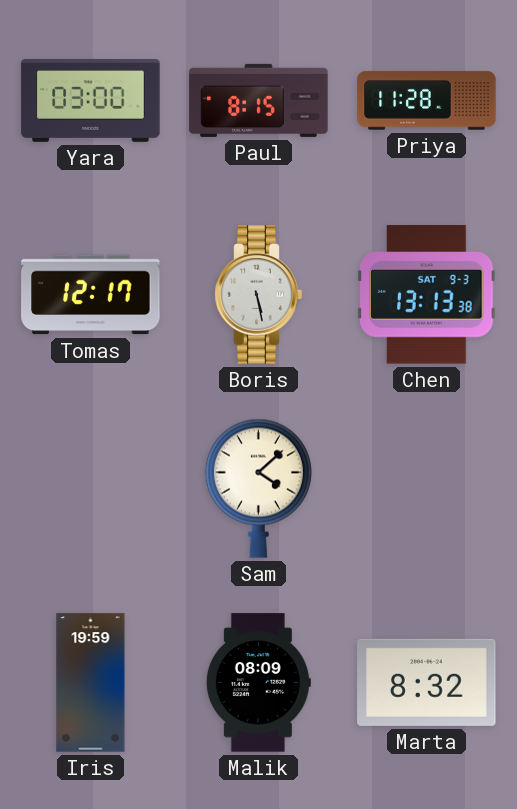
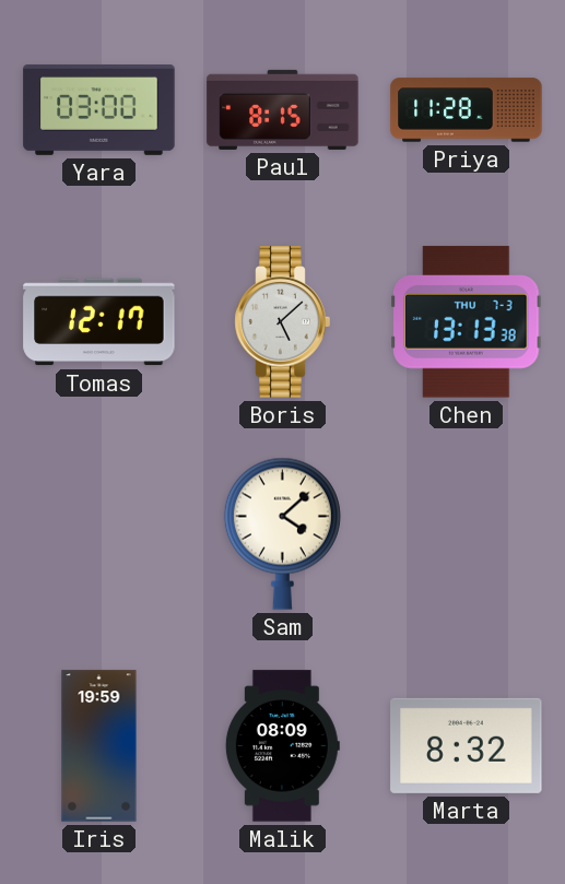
Boris: 5:28 -> 5:08
Chen date: SAT 9-3 -> THU 7-3
